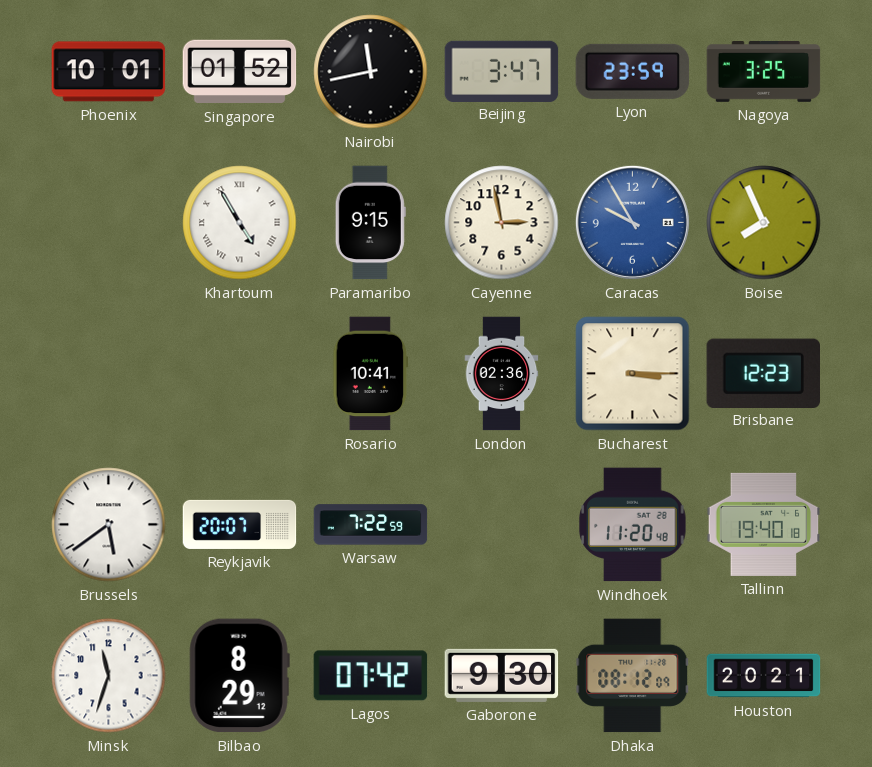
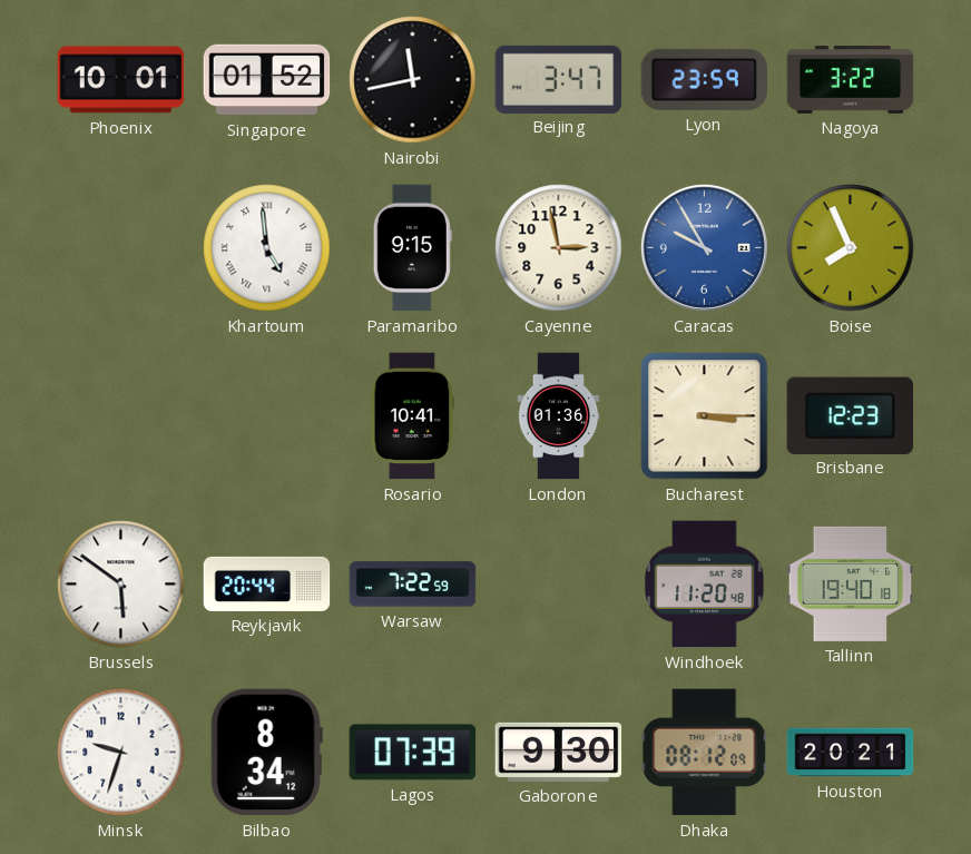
Nagoya: 3:25 -> 3:22
Khartoum: 4:55 -> 4:59
London: 02:36 -> 01:36
Brussels: 5:39 -> 5:51
Reykjavik: 20:07 -> 20:44
Minsk: 11:33 -> 9:33
Bilbao: 8:29 -> 8:34
Lagos: 07:42 -> 07:39
